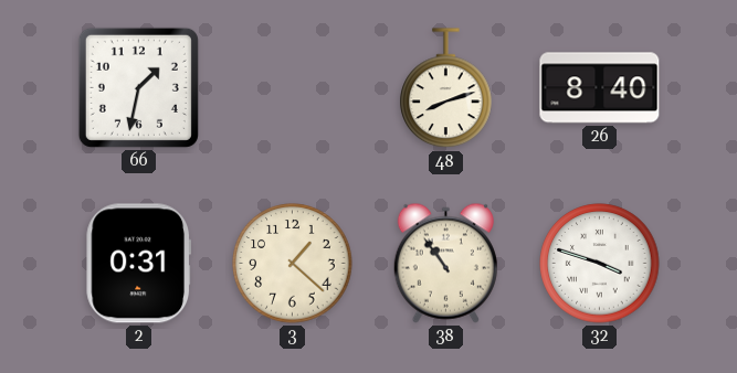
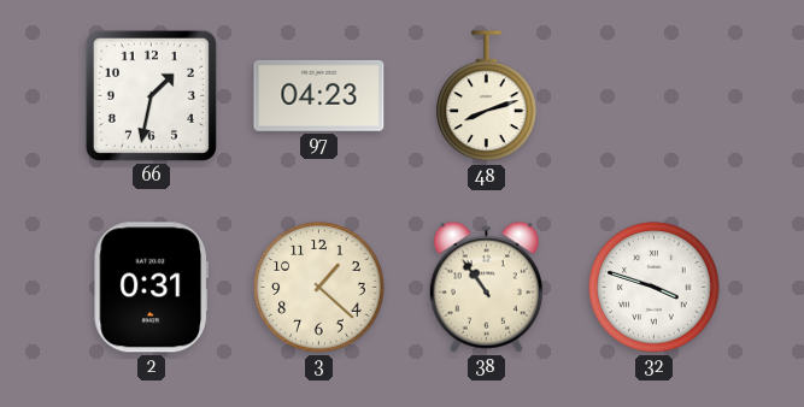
97: none -> 04:23
26: 8:40 -> none
